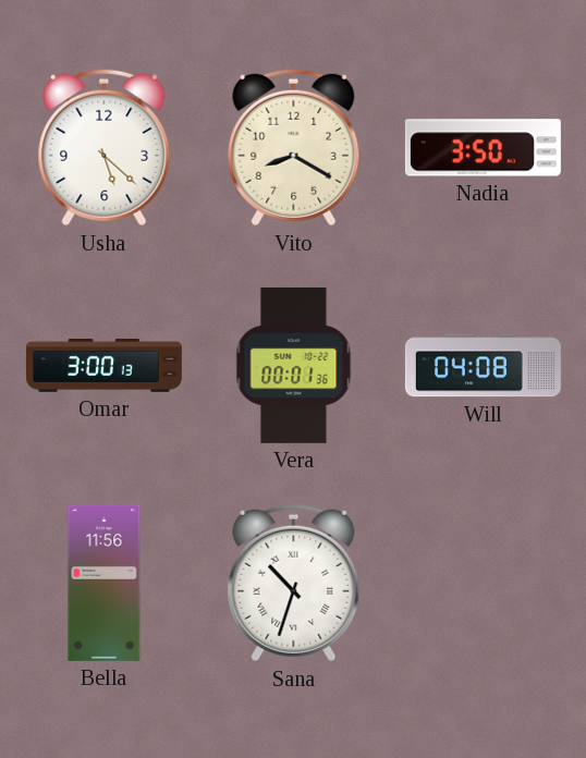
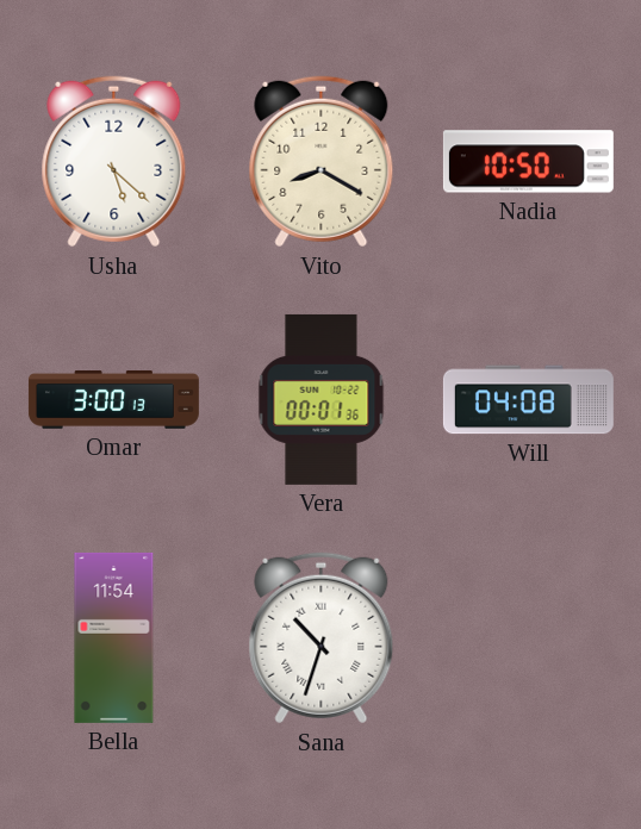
Nadia: 3:50 -> 10:50
Bella: 11:56 -> 11:54
